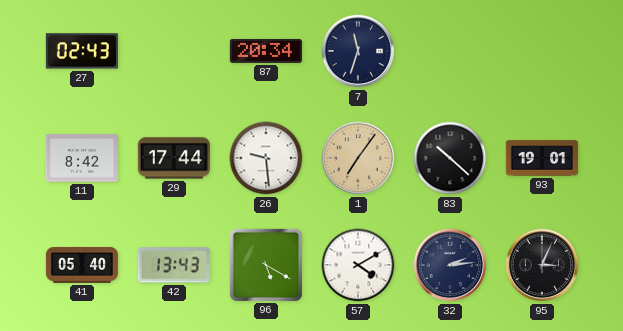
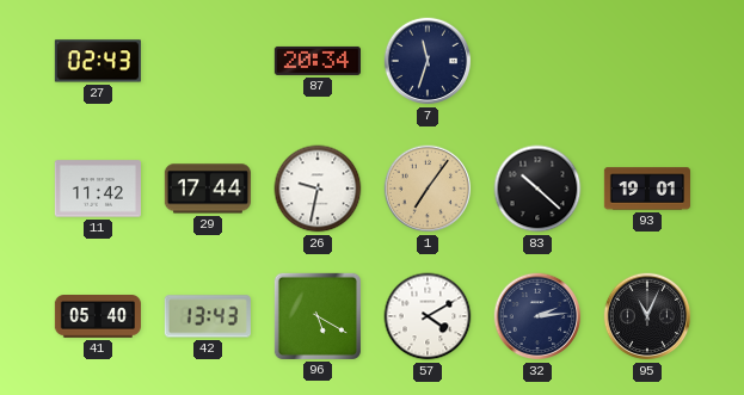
11: 8:42 -> 11:42
26: 9:29 -> 9:32
95: 3:04 -> 11:04
